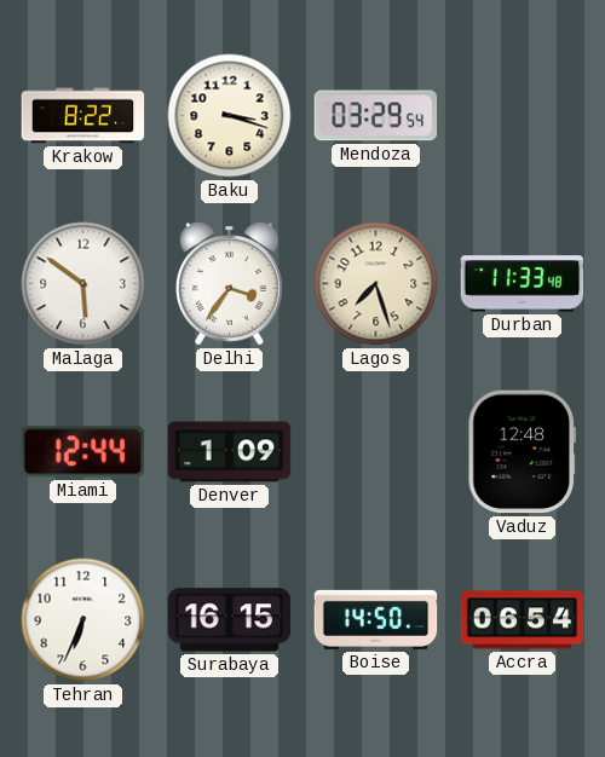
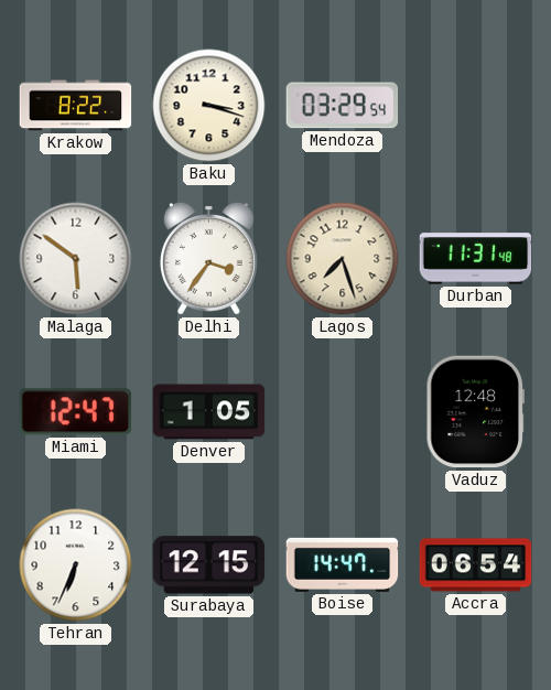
Durban: 11:33 -> 11:31
Miami: 12:44 -> 12:47
Denver: 1:09 -> 1:05
Surabaya: 16:15 -> 12:15
Boise: 14:50 -> 14:47
